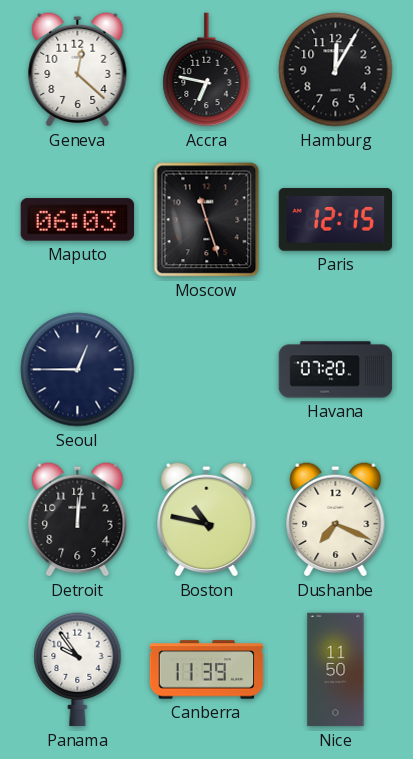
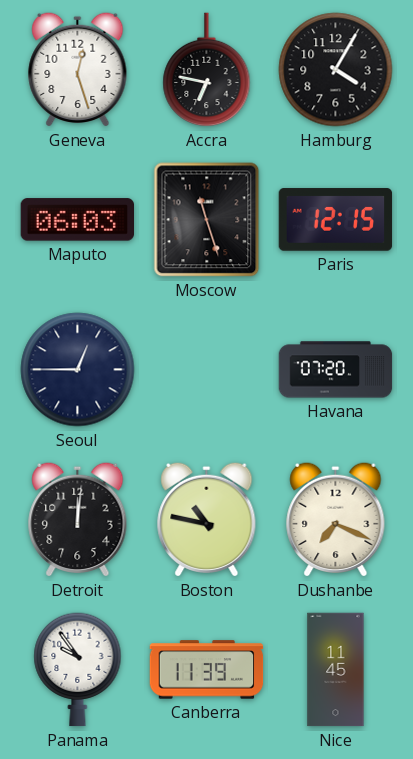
Geneva: 12:22 -> 12:27
Hamburg: 12:05 -> 4:05
Nice: 11:50 -> 11:45
